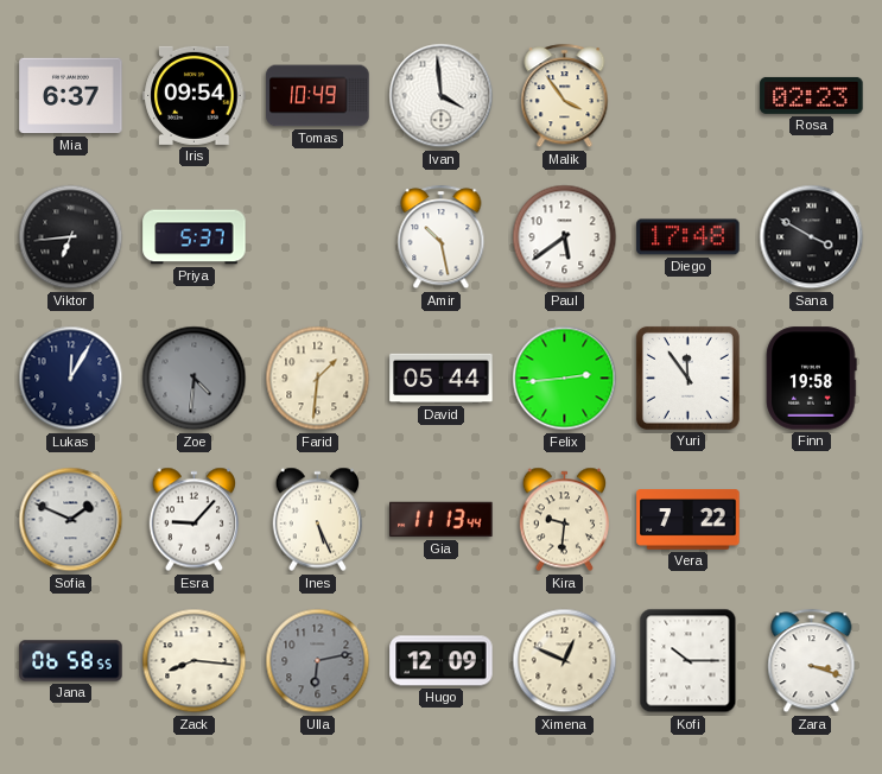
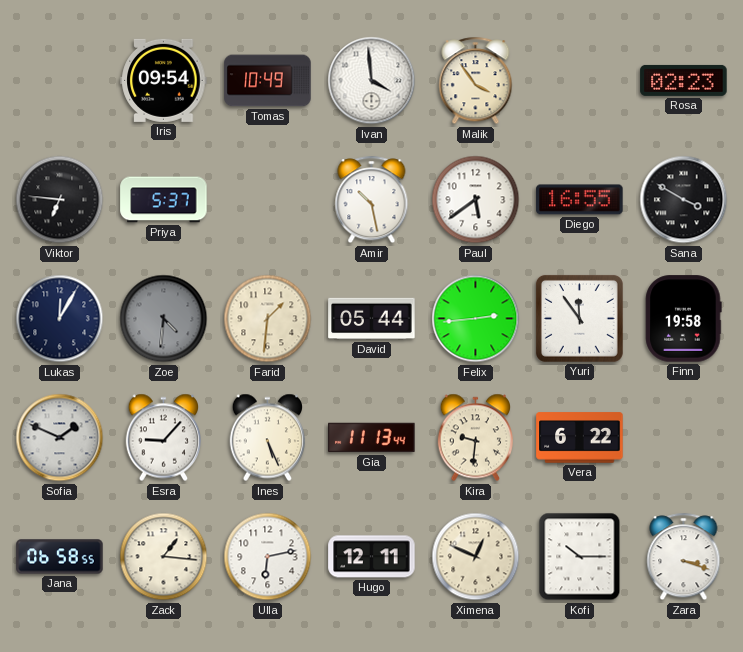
Mia: 6:37 -> none
Viktor: 6:44 -> 6:46
Diego: 17:48 -> 16:55
Vera: 7:22 -> 6:22
Zack: 8:16 -> 1:16
Ulla dial: grey -> white
Hugo: 12:09 -> 12:11
